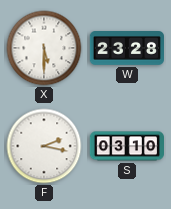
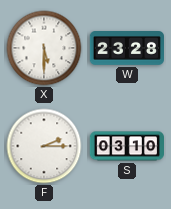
F: 2:17 -> 2:15
